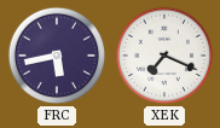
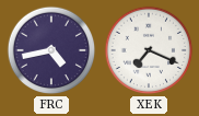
FRC: 5:43 -> 4:43
